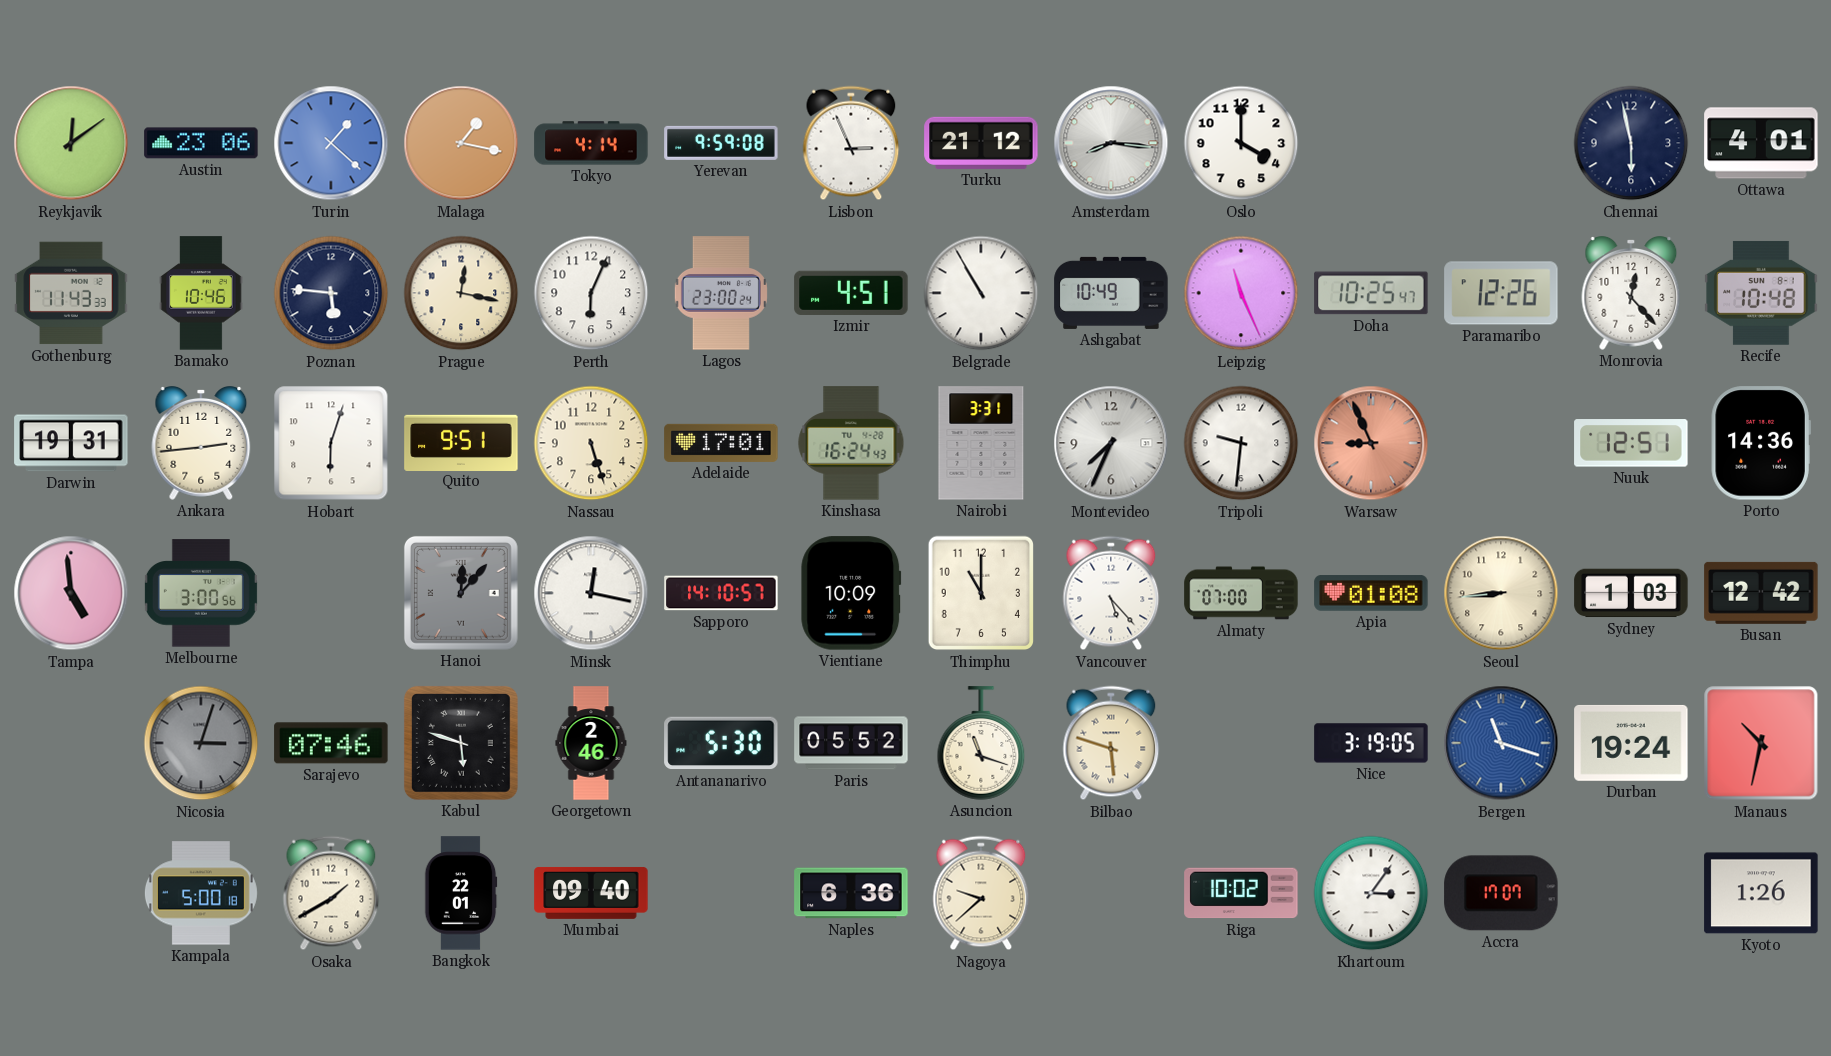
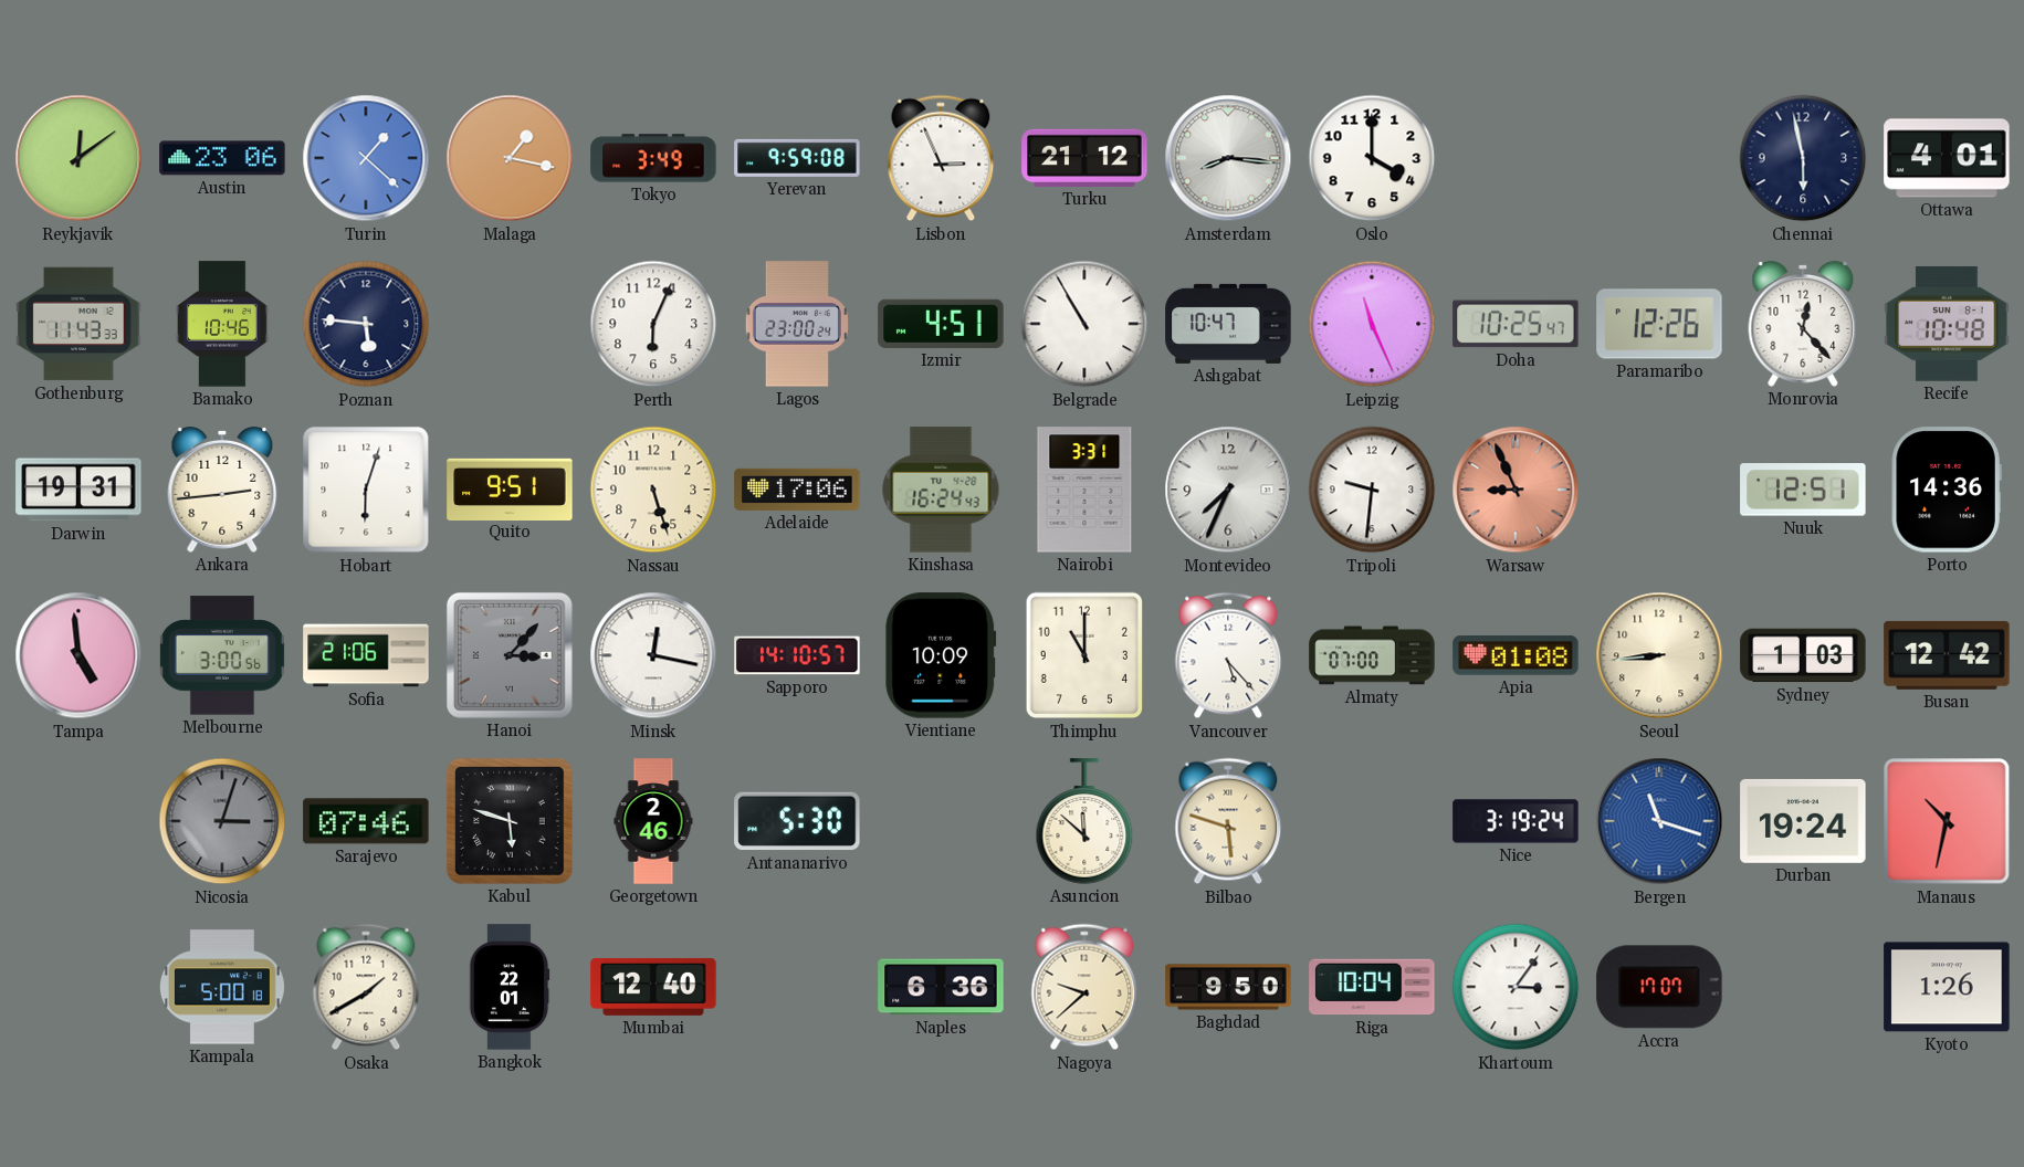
Tokyo: 4:14 -> 3:49
Prague: 12:17 -> none
Ashgabat: 10:49 -> 10:47
Adelaide: 17:01 -> 17:06
Sofia: none -> 21:06
Hanoi: 12:07 -> 3:07
Paris: 05:52 -> none
Asuncion: 11:18 -> 11:52
Nice: 3:19:05 -> 3:19:24
Mumbai: 09:40 -> 12:40
Baghdad: none -> 9:50
Riga: 10:02 -> 10:04
